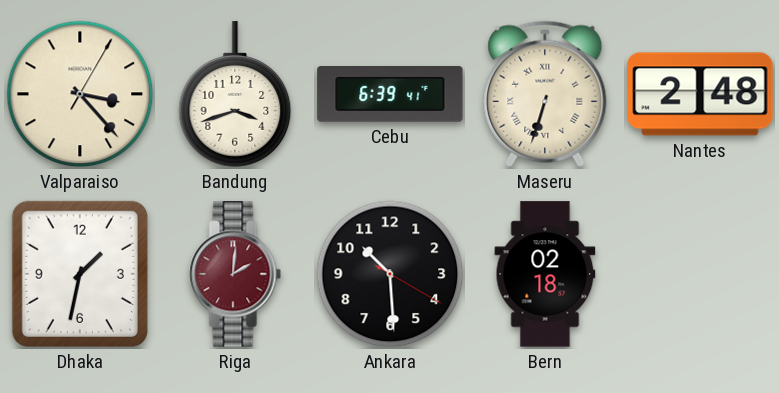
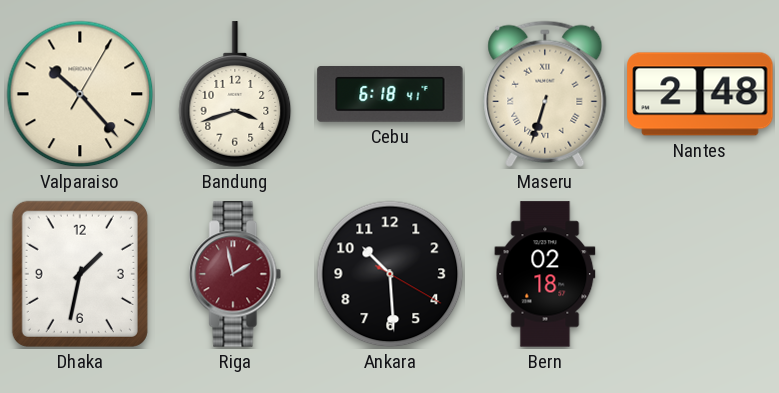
Valparaiso: 3:23 -> 10:23
Cebu: 6:39 -> 6:18
Riga: 2:01 -> 1:58
